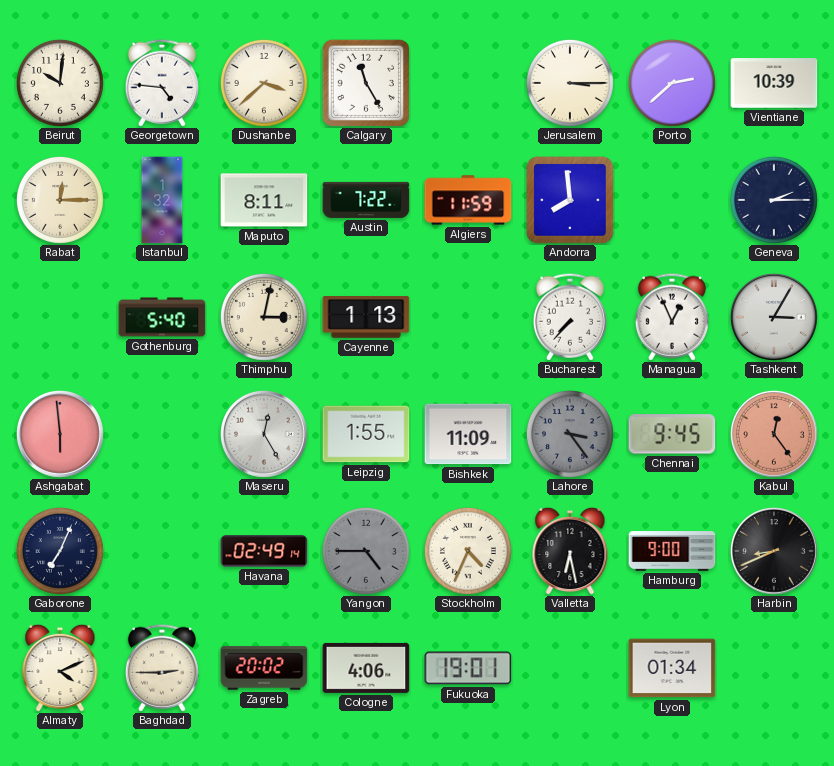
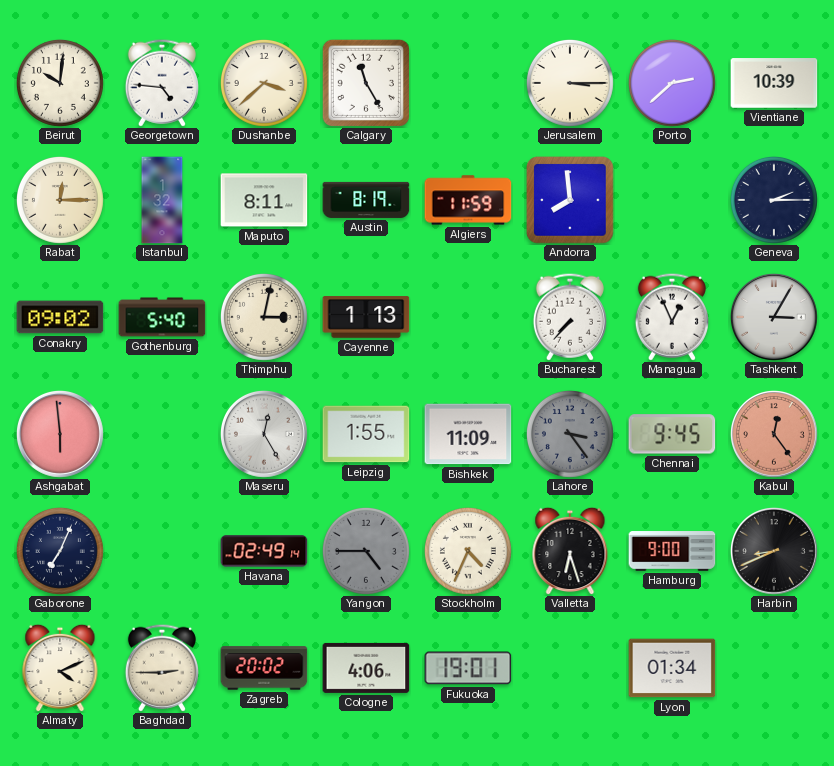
Austin: 7:22 -> 8:19
Conakry: none -> 09:02
Valletta: 6:28 -> 6:27
